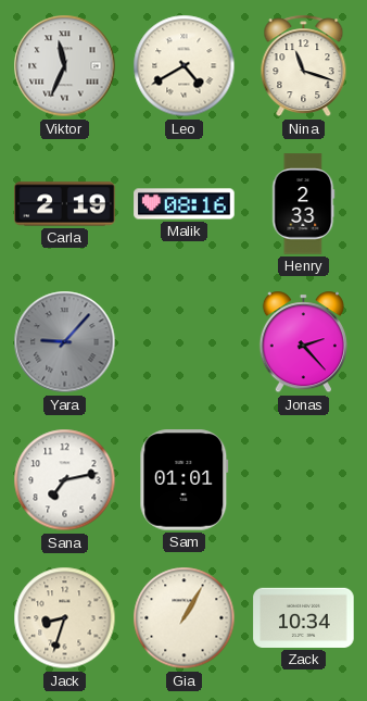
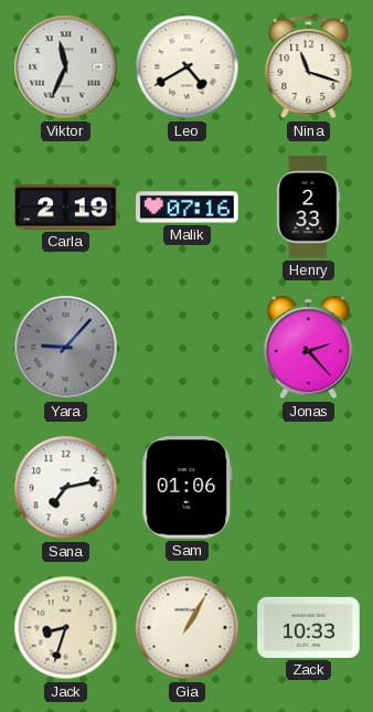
Malik: 08:16 -> 07:16
Sam: 01:01 -> 01:06
Zack: 10:34 -> 10:33
